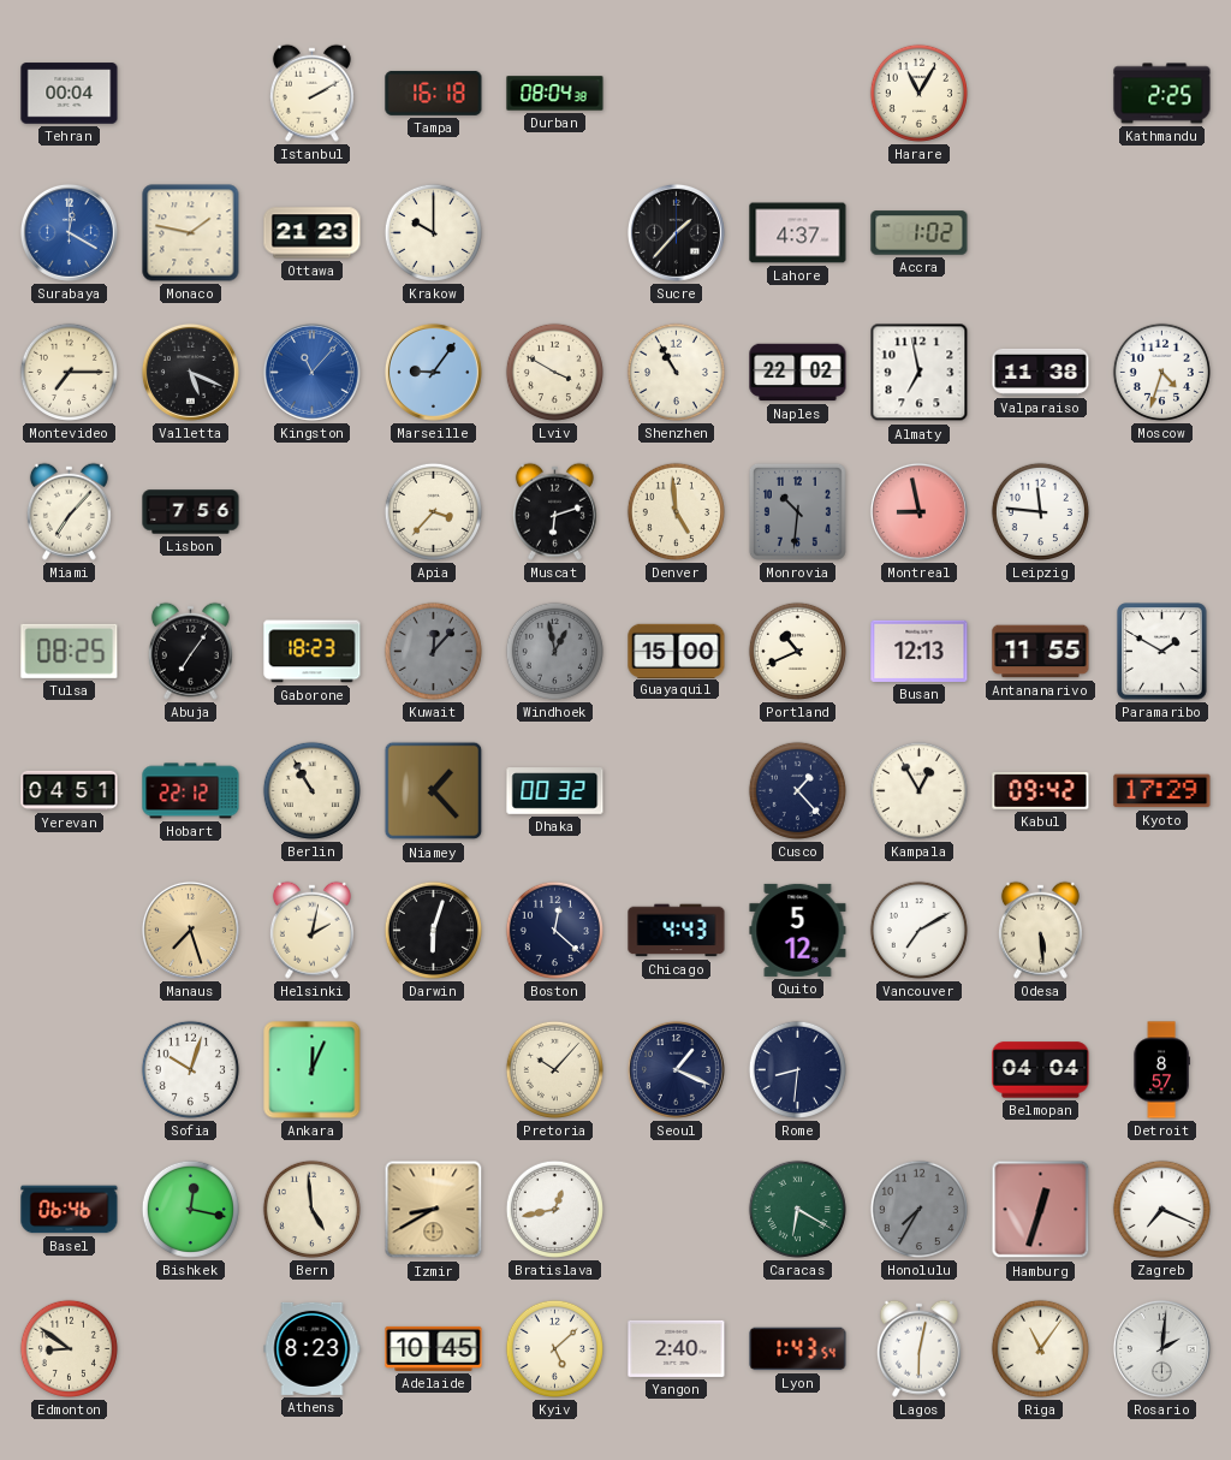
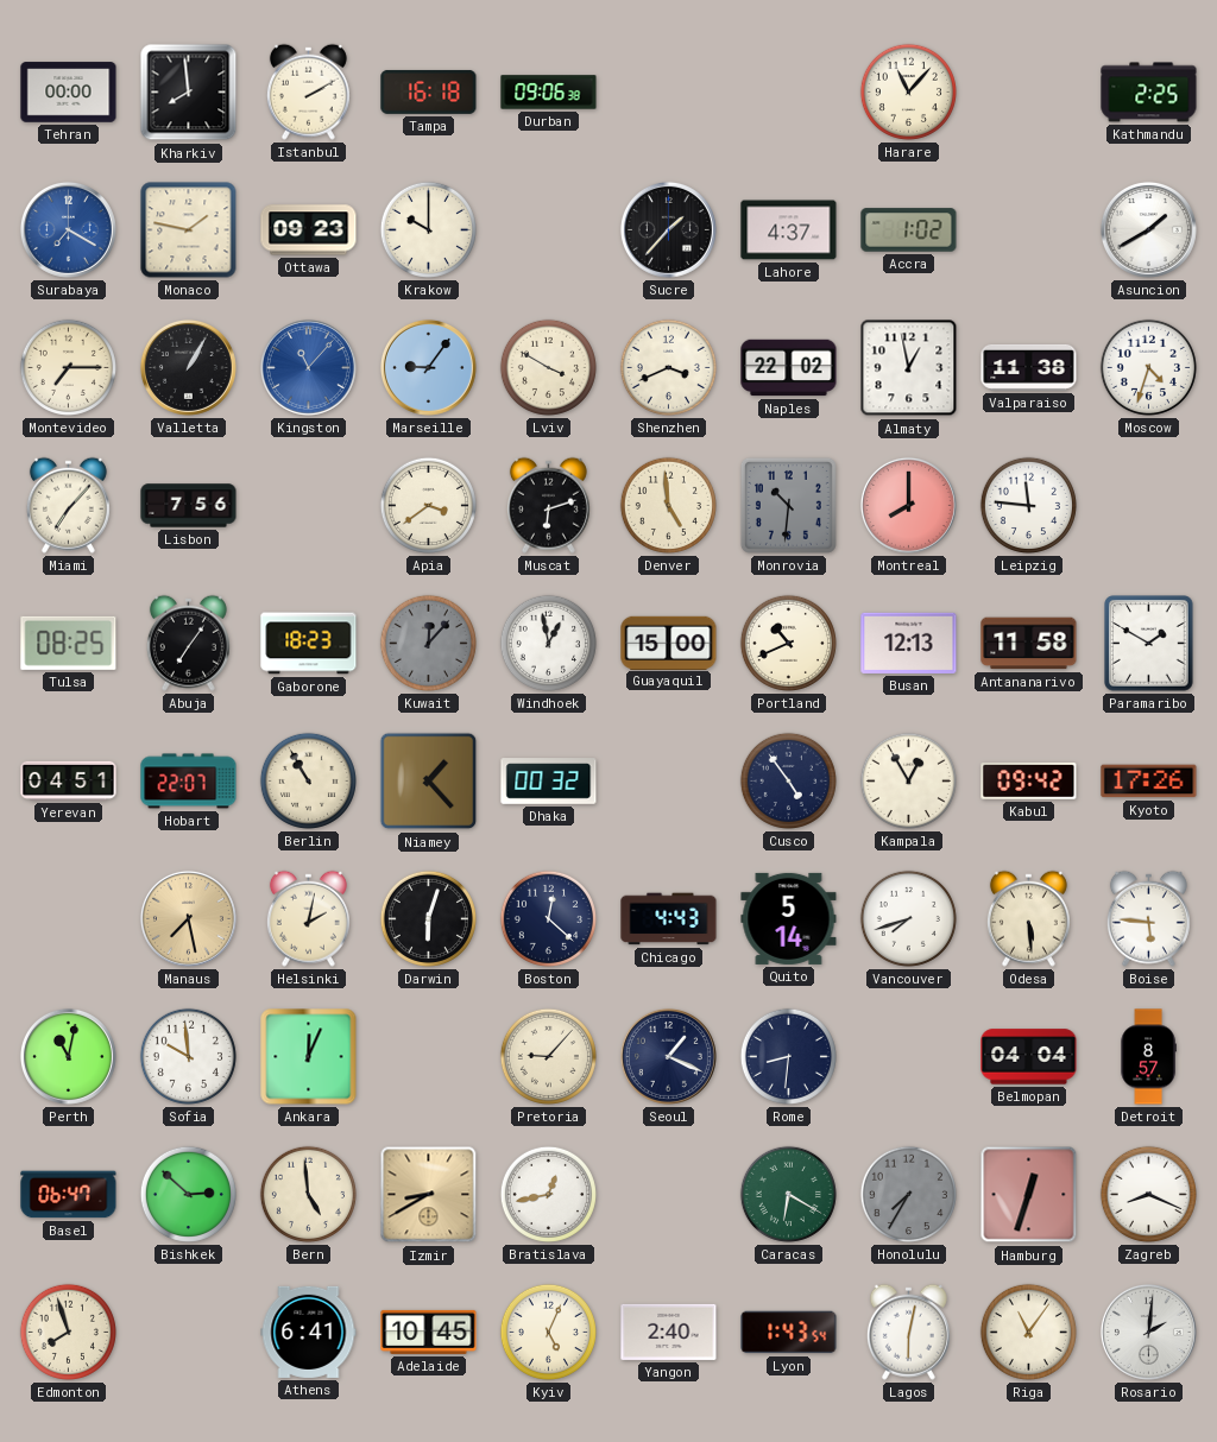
Tehran: 00:04 -> 00:00
Kharkiv: none -> 7:59
Durban: 08:04 -> 09:06
Harare: 11:05 -> 11:07
Surabaya: 12:20 -> 7:20
Ottawa: 21:23 -> 09:23
Asuncion: none -> 1:40
Valletta: 5:19 -> 1:05
Shenzhen: 10:55 -> 3:41
Almaty: 6:58 -> 12:58
Apia: 3:37 -> 3:39
Montreal: 8:58 -> 8:00
Windhoek dial: grey -> white
Antananarivo: 11:55 -> 11:58
Hobart: 22:12 -> 22:07
Cusco: 1:23 -> 4:54
Kyoto: 17:29 -> 17:26
Manaus: 7:27 -> 7:28
Quito: 5:12 -> 5:14
Vancouver: 7:10 -> 7:42
Boise: none -> 5:46
Perth: none -> 11:02
Sofia: 10:03 -> 9:59
Pretoria: 10:07 -> 9:07
Basel: 06:46 -> 06:47
Bishkek: 12:17 -> 2:52
Zagreb: 7:19 -> 8:19
Edmonton: 8:51 -> 7:57
Athens: 8:23 -> 6:41
Kyiv: 5:08 -> 5:04
